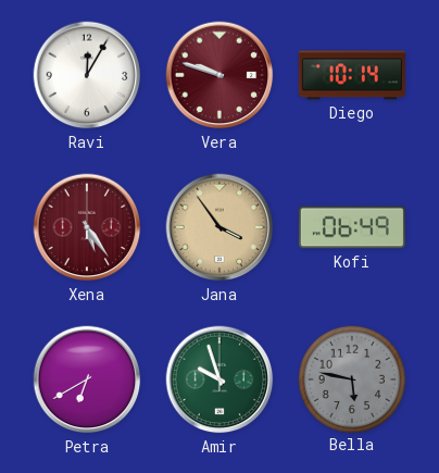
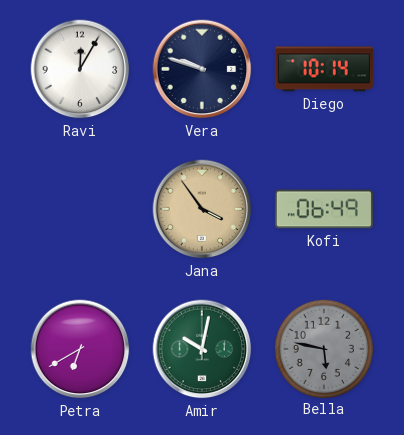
Vera dial: burgundy -> navy
Xena: 5:24 -> none
Amir: 9:57 -> 10:02
